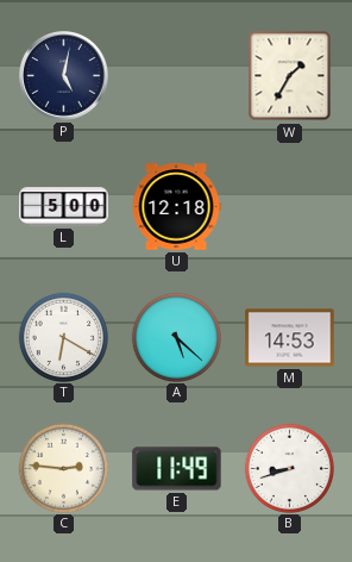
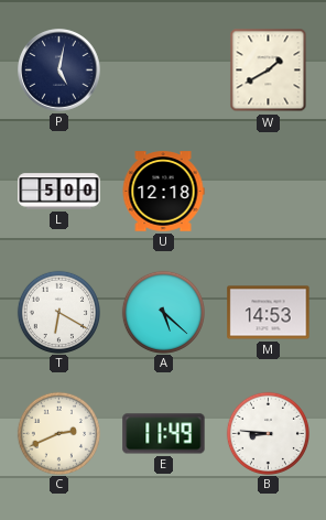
W: 1:35 -> 1:40
C: 2:46 -> 2:41
B: 8:42 -> 8:46
